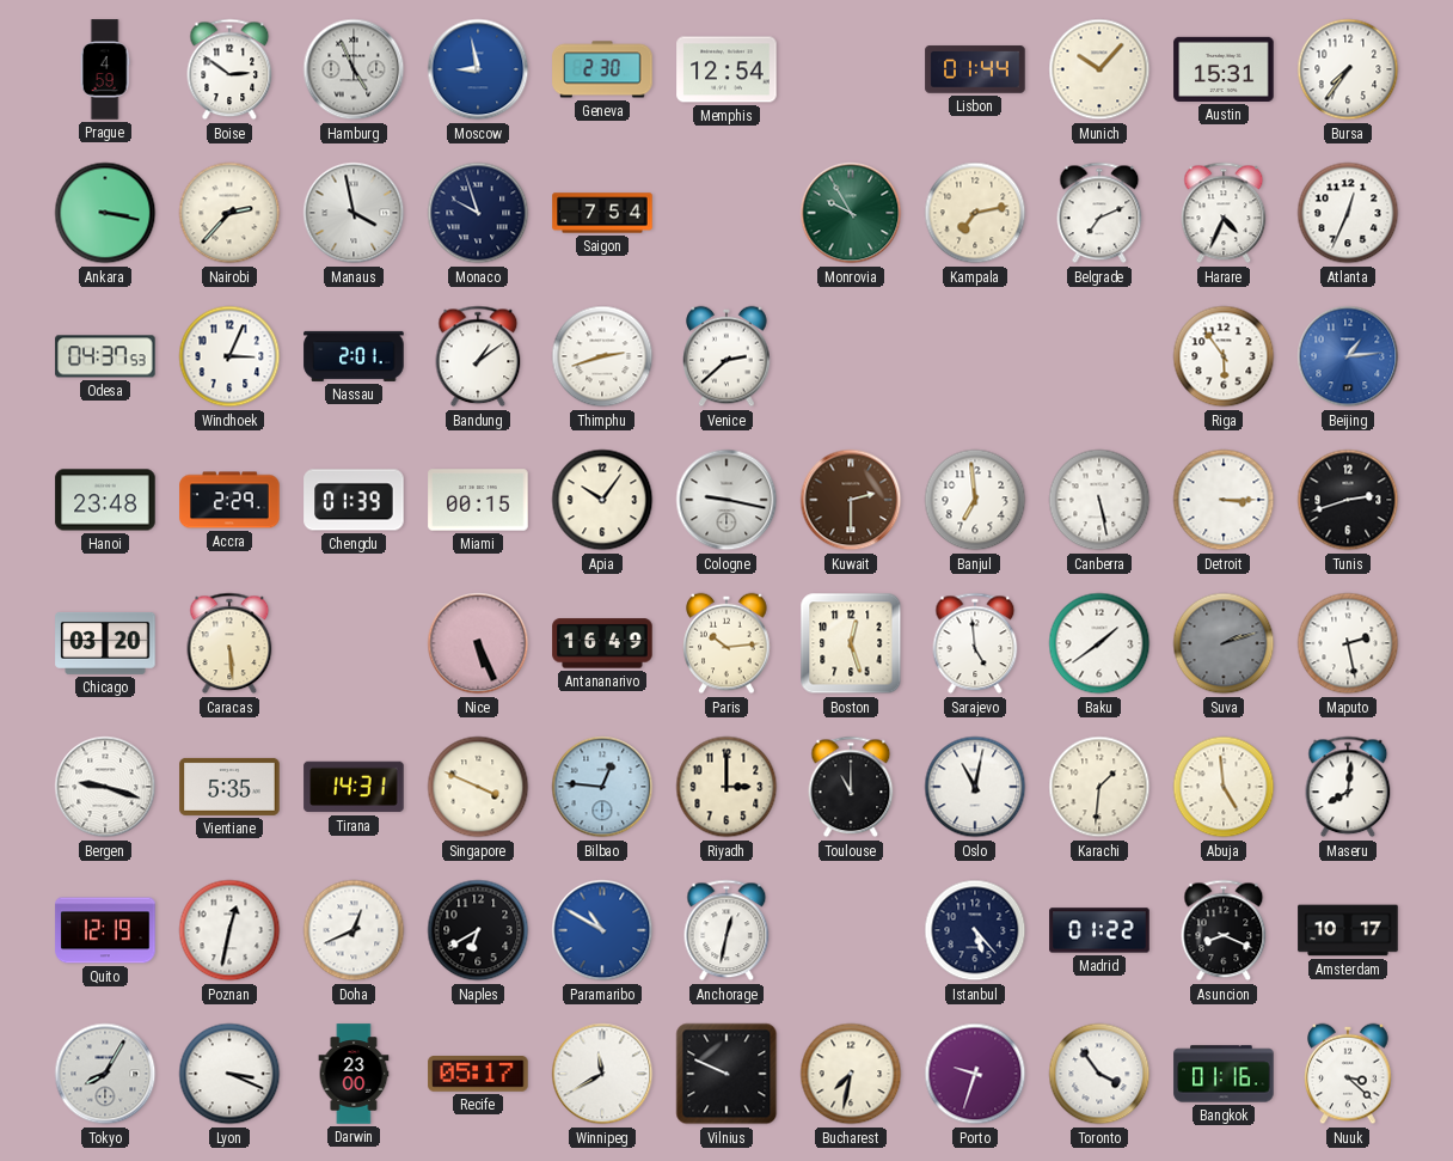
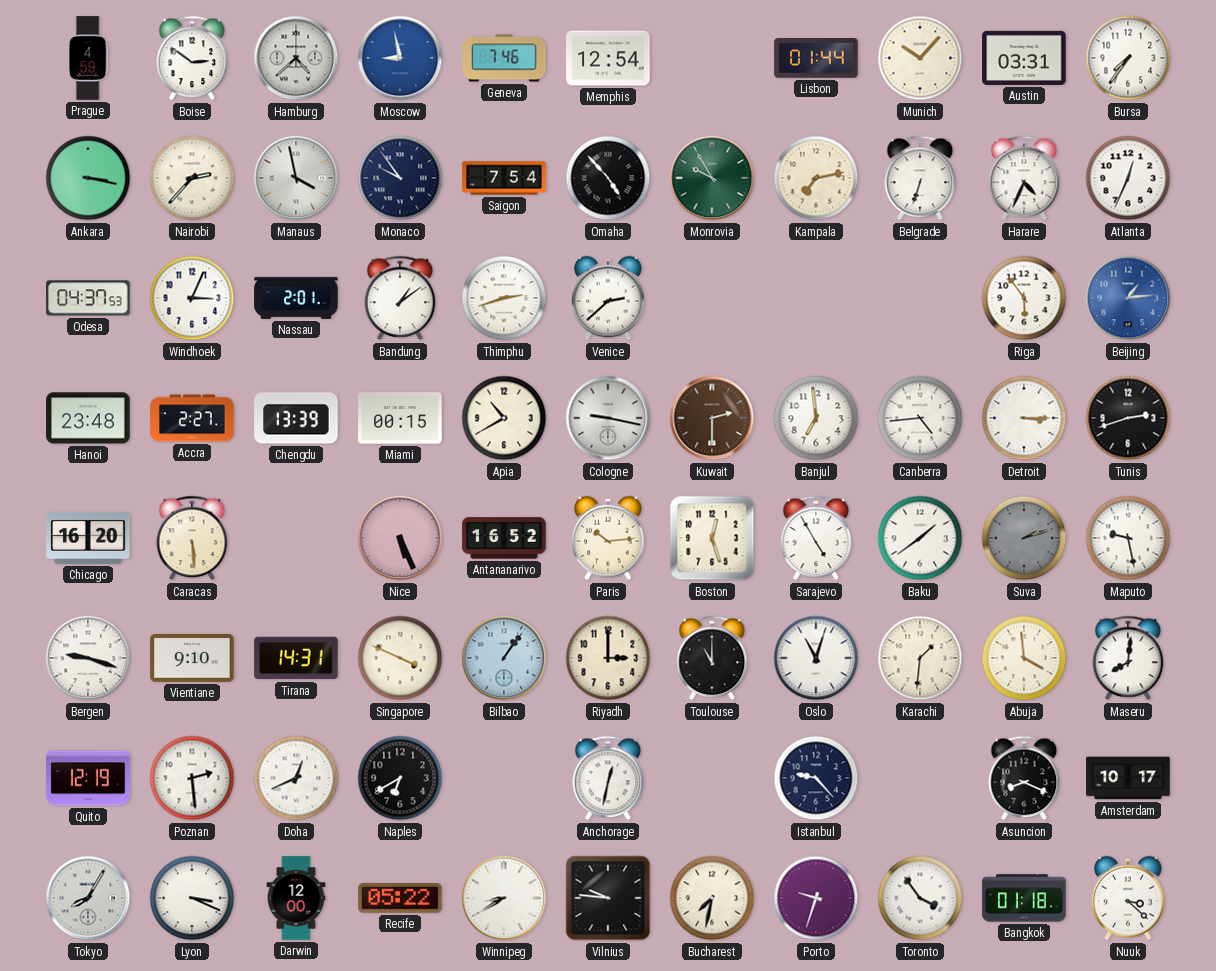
Hamburg: 4:56 -> 4:38
Geneva: 2:30 -> 7:46
Austin: 15:31 -> 03:31
Monaco: 9:57 -> 9:54
Omaha: none -> 4:53
Belgrade: 7:11 -> 6:33
Accra: 2:29 -> 2:27
Chengdu: 01:39 -> 13:39
Apia: 10:06 -> 10:40
Canberra: 5:28 -> 4:44
Chicago: 03:20 -> 16:20
Antananarivo: 16:49 -> 16:52
Sarajevo: 4:59 -> 4:55
Maputo: 2:28 -> 9:28
Vientiane: 5:35 -> 9:10
Bilbao: 12:46 -> 1:06
Oslo: 11:02 -> 11:03
Abuja: 4:59 -> 3:59
Poznan: 12:32 -> 2:29
Paramaribo: 10:50 -> none
Istanbul: 5:23 -> 9:23
Madrid: 01:22 -> none
Darwin: 23:00 -> 12:00
Recife: 05:17 -> 05:22
Winnipeg: 11:40 -> 8:40
Vilnius: 9:49 -> 9:46
Bangkok: 01:16 -> 01:18
